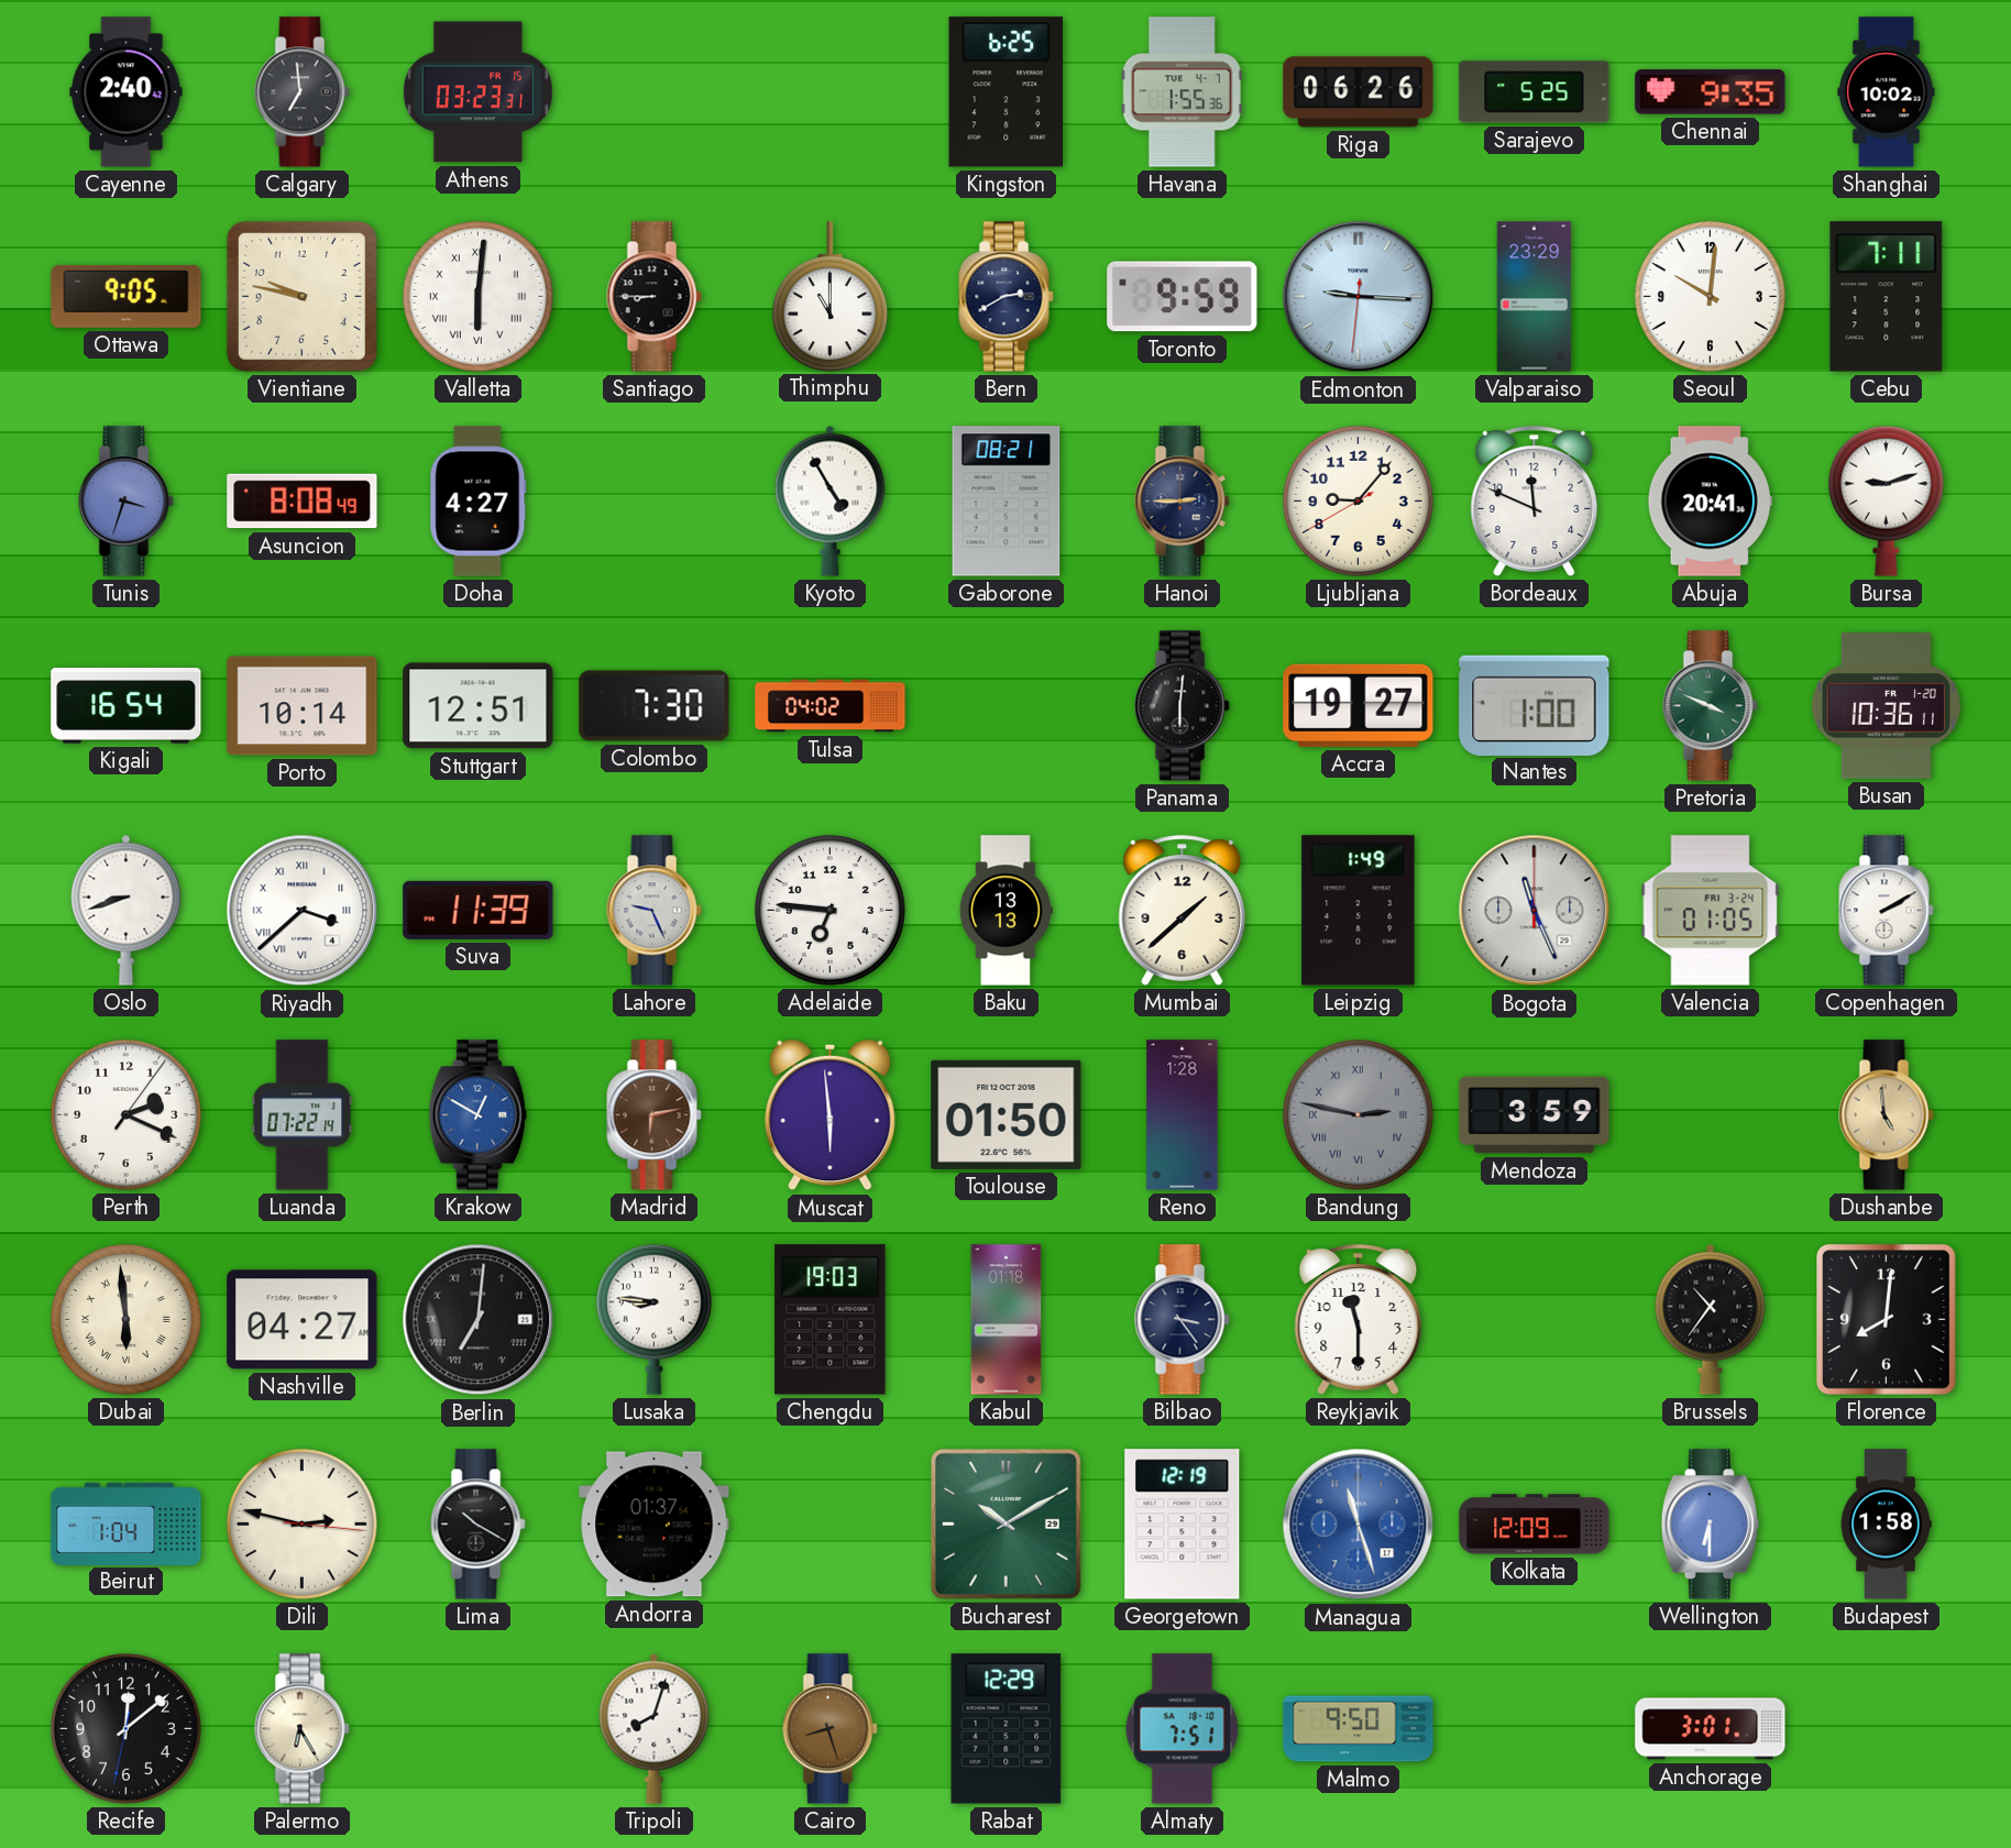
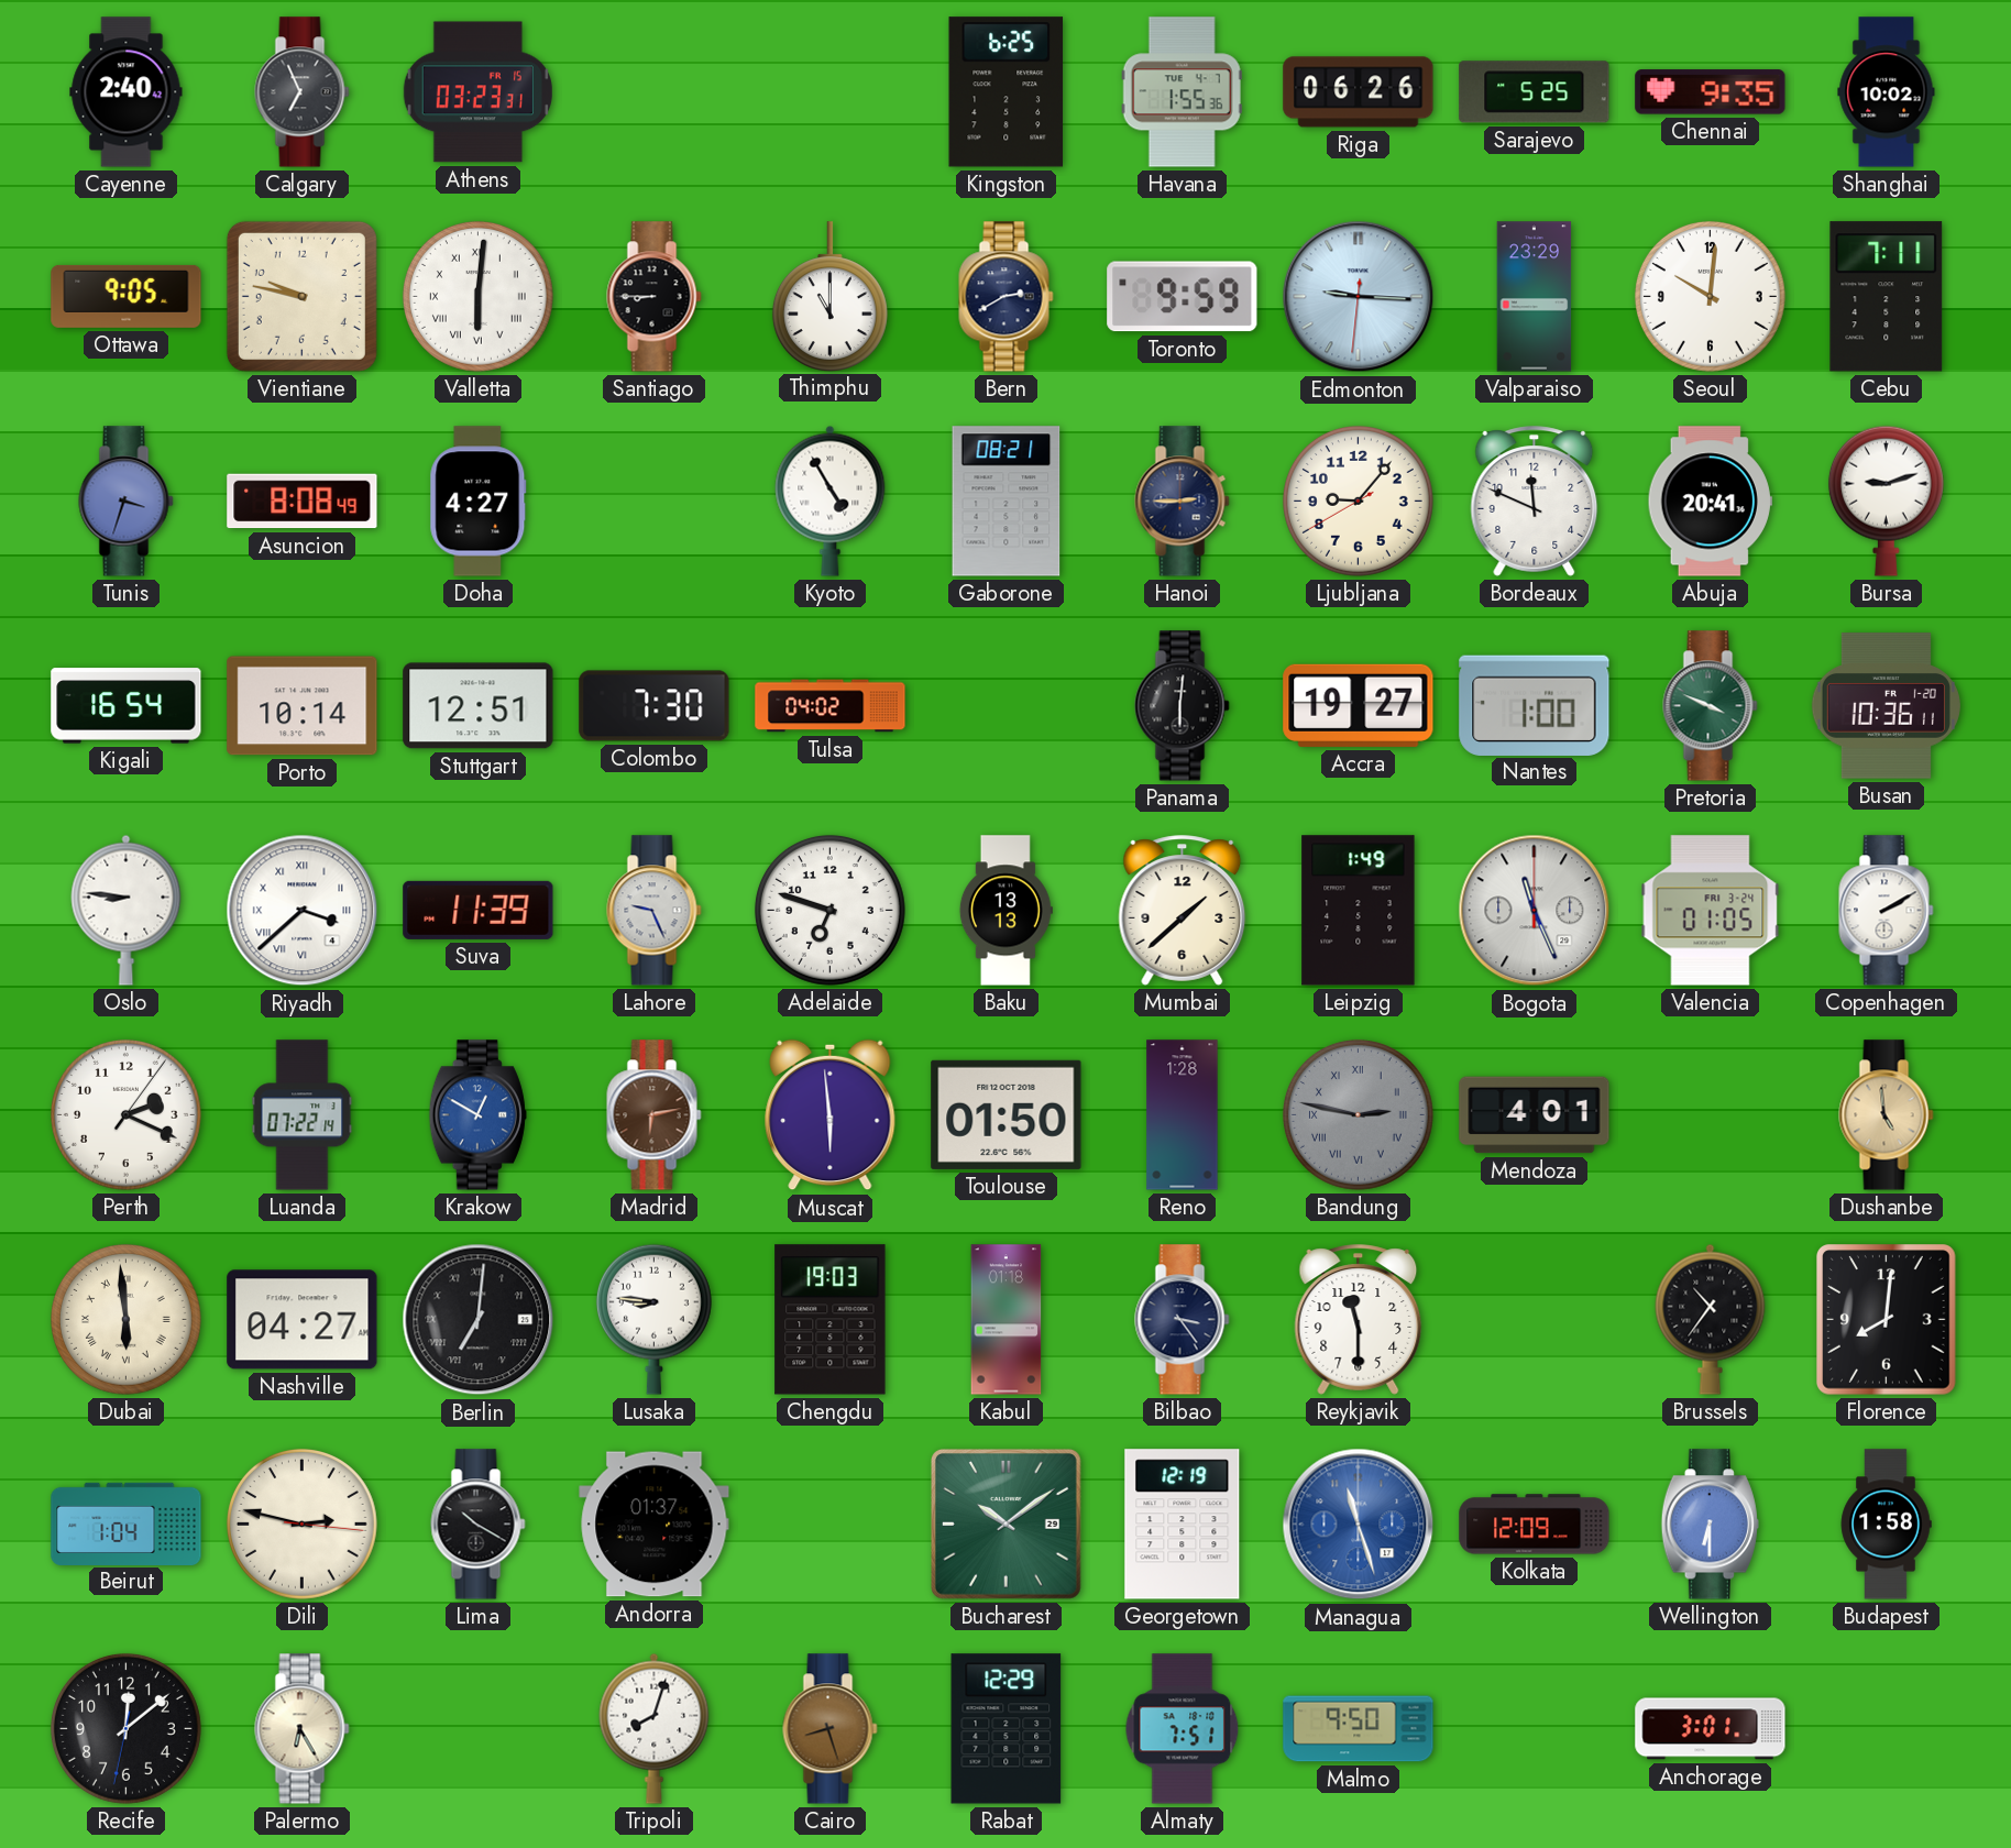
Calgary: 6:59 -> 6:56
Oslo: 8:42 -> 8:46
Adelaide: 6:46 -> 6:48
Mendoza: 3:59 -> 4:01
Bucharest: 10:10 -> 10:09
